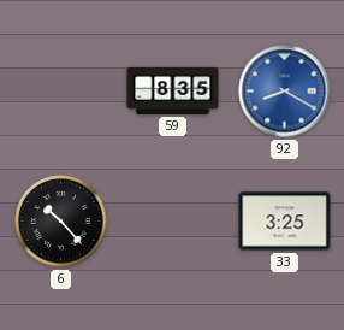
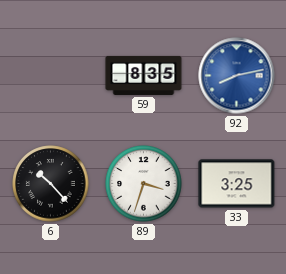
92: 8:20 -> 8:13
89: none -> 3:33
